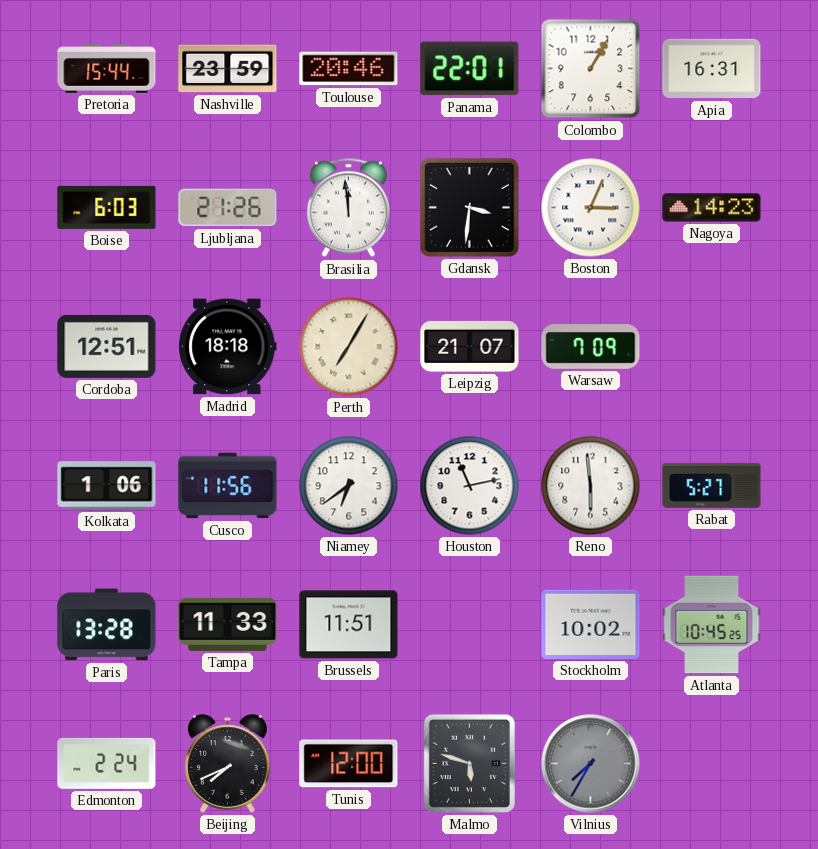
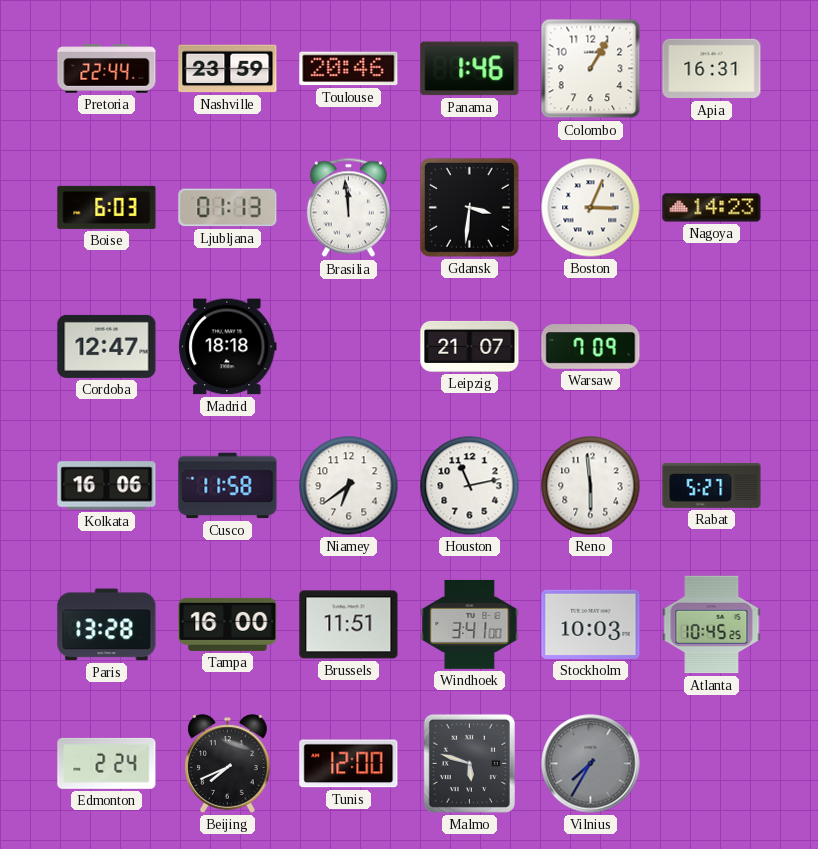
Pretoria: 15:44 -> 22:44
Panama: 22:01 -> 1:46
Ljubljana: 21:26 -> 01:13
Cordoba: 12:51 -> 12:47
Perth: 7:05 -> none
Kolkata: 1:06 -> 16:06
Cusco: 11:56 -> 11:58
Tampa: 11:33 -> 16:00
Windhoek: none -> 3:41
Stockholm: 10:02 -> 10:03
